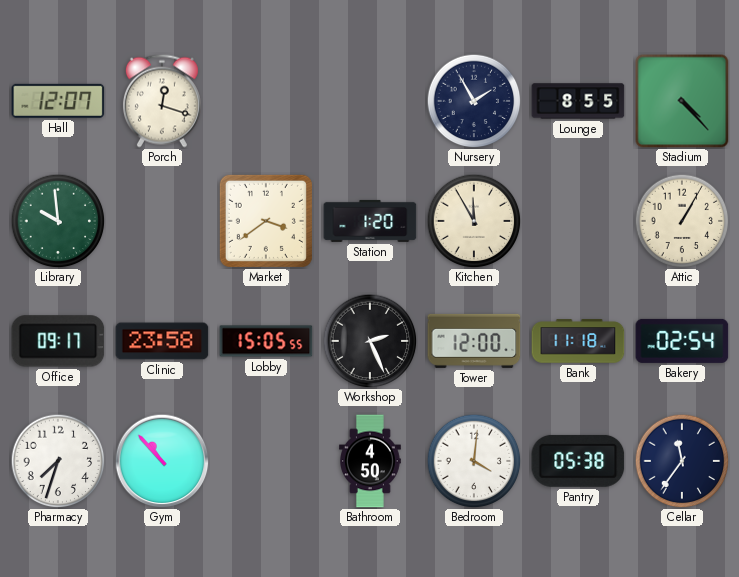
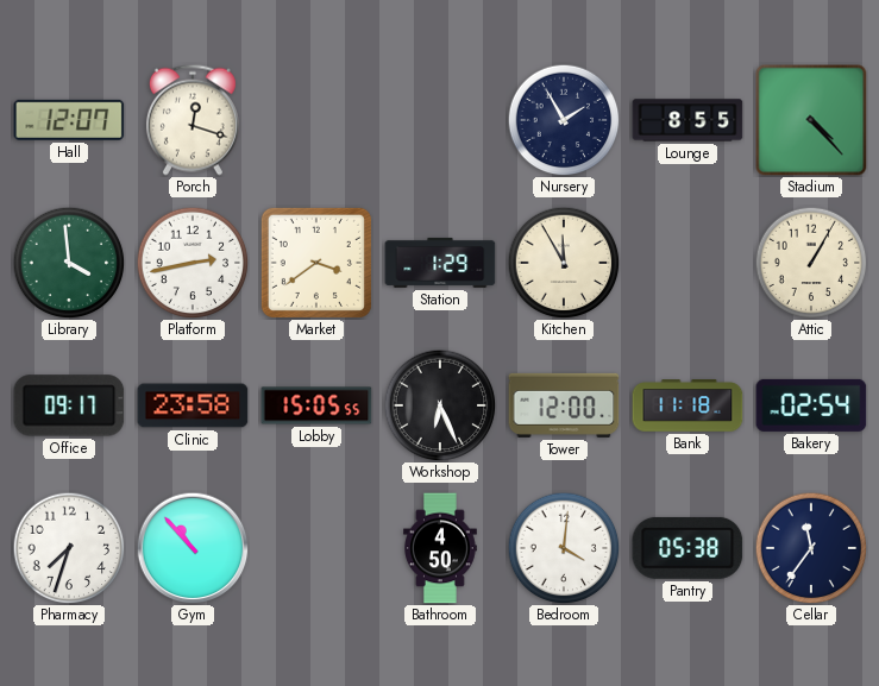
Library: 9:59 -> 3:59
Platform: none -> 2:43
Station: 1:20 -> 1:29
Workshop: 2:26 -> 6:26
